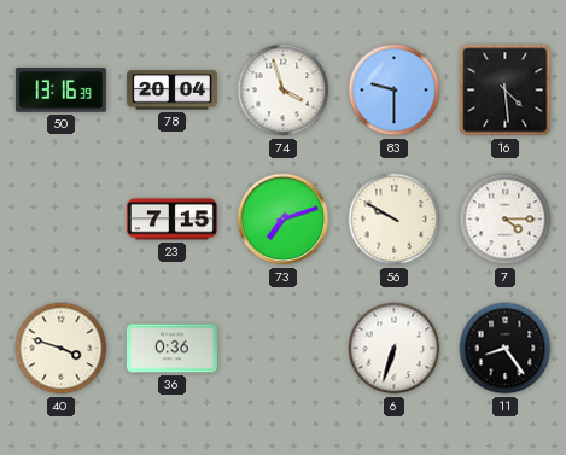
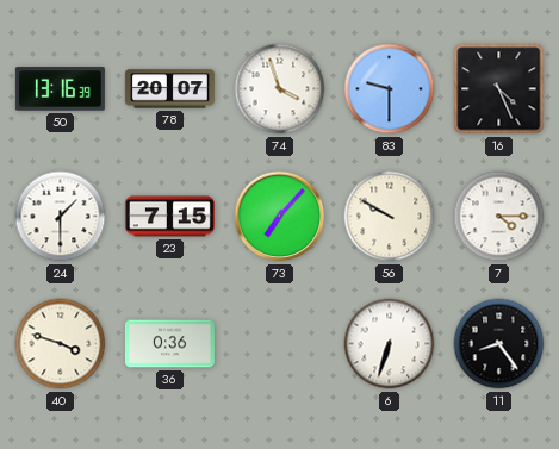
78: 20:04 -> 20:07
16: 4:29 -> 4:26
24: none -> 1:30
73: 7:12 -> 7:07
